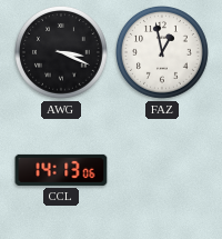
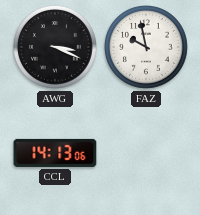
FAZ: 12:58 -> 9:58
